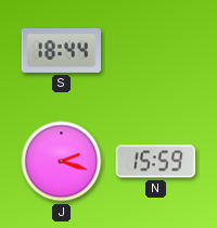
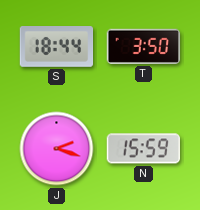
T: none -> 3:50
